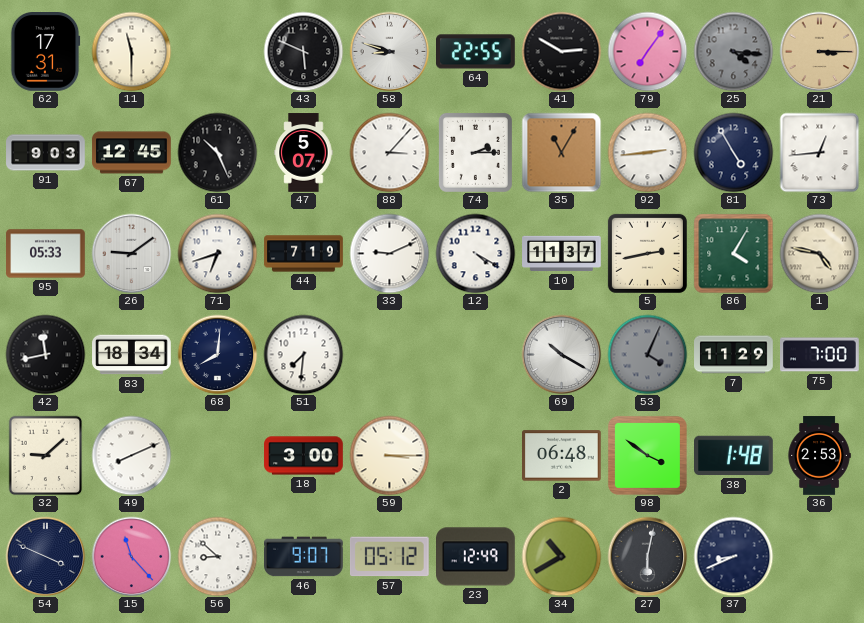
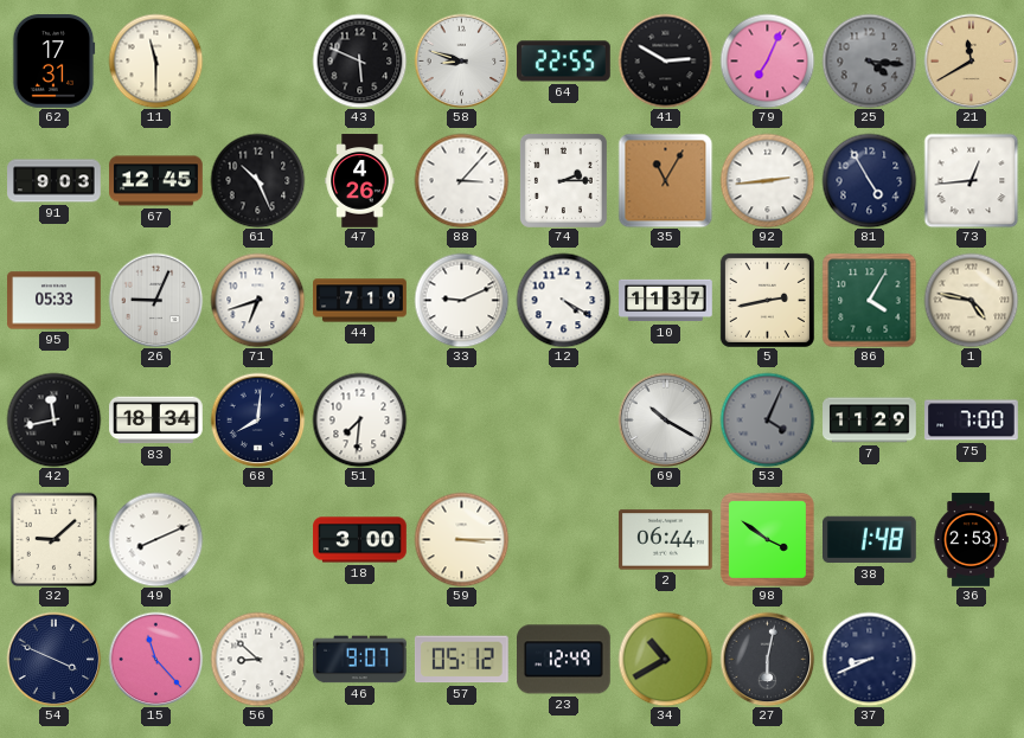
79: 7:06 -> 7:04
21: 3:15 -> 11:40
47: 5:07 -> 4:26
26: 9:09 -> 9:04
2: 06:48 -> 06:44
